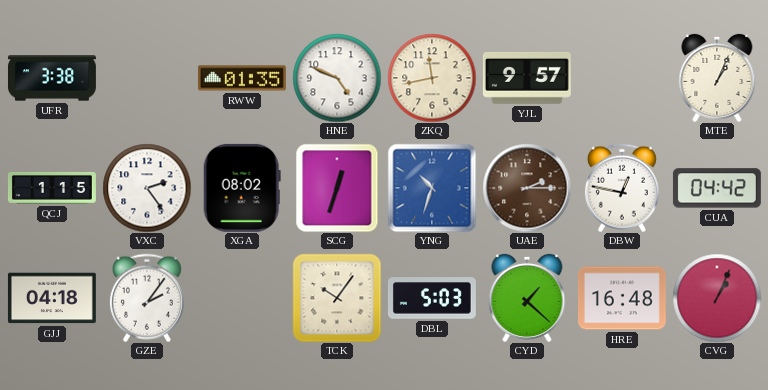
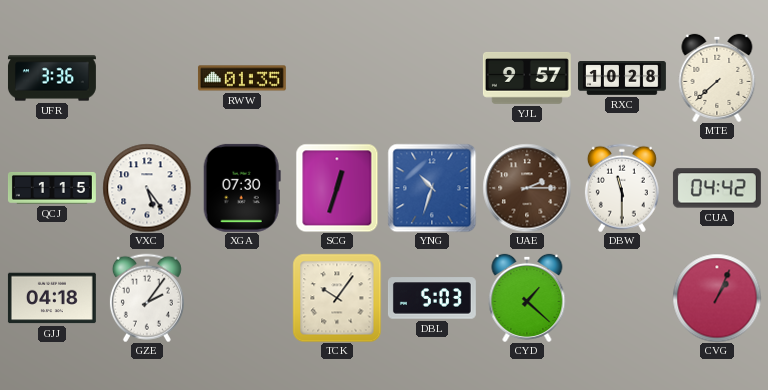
UFR: 3:38 -> 3:36
HNE: 4:49 -> none
ZKQ: 11:43 -> none
RXC: none -> 10:28
MTE: 1:04 -> 7:38
VXC: 2:24 -> 5:24
XGA: 08:02 -> 07:30
DBW: 12:47 -> 11:30
HRE: 16:48 -> none
